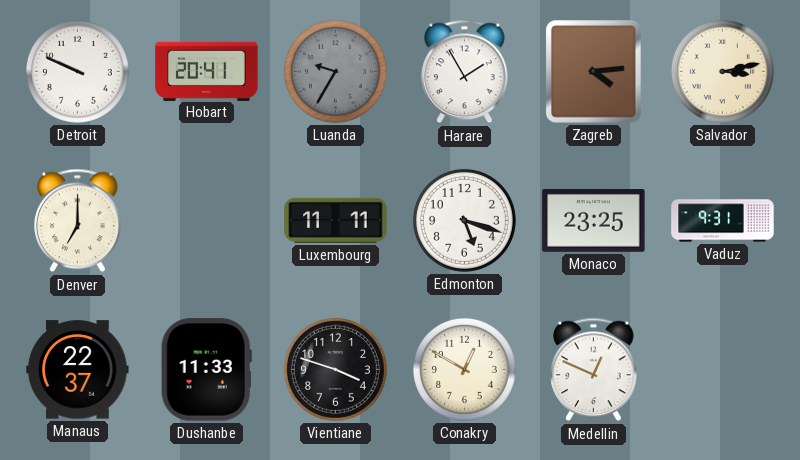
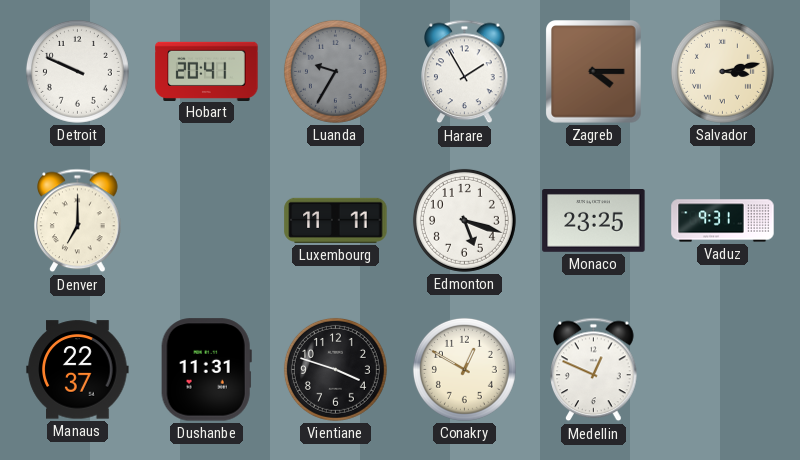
Zagreb: 4:14 -> 4:15
Dushanbe: 11:33 -> 11:31
